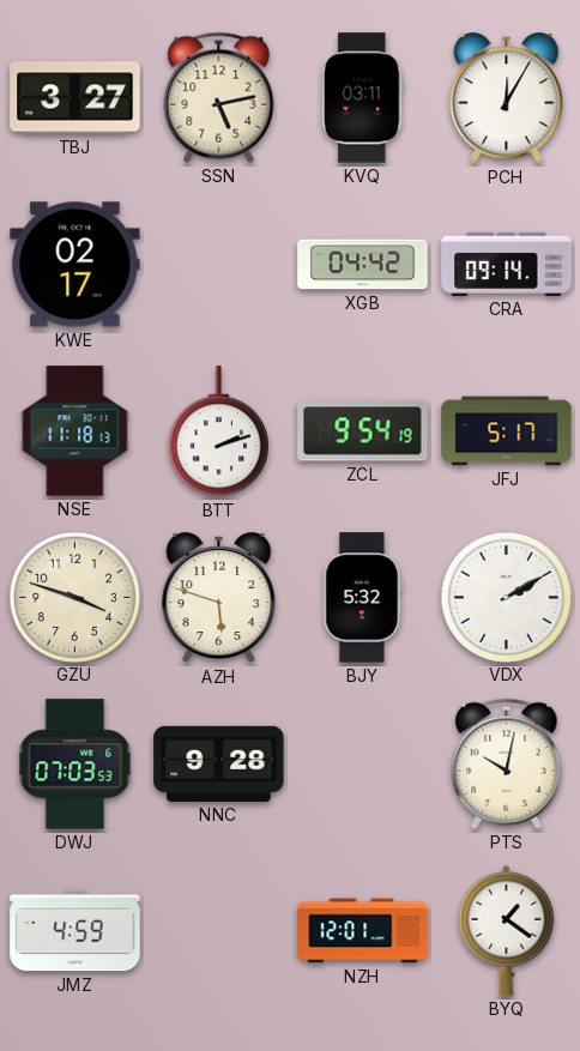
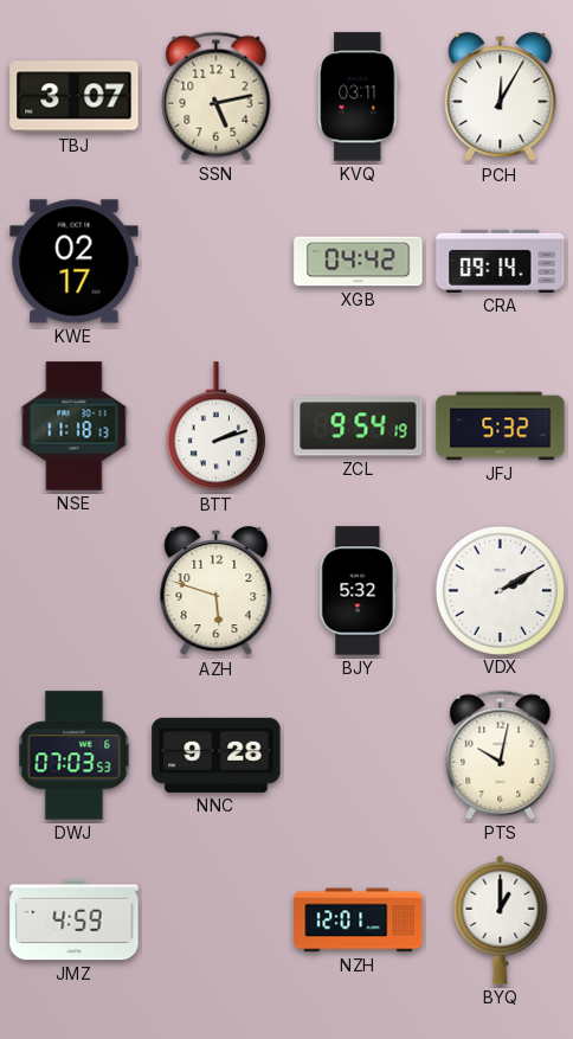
TBJ: 3:27 -> 3:07
JFJ: 5:17 -> 5:32
GZU: 3:48 -> none
BYQ: 1:21 -> 1:00
